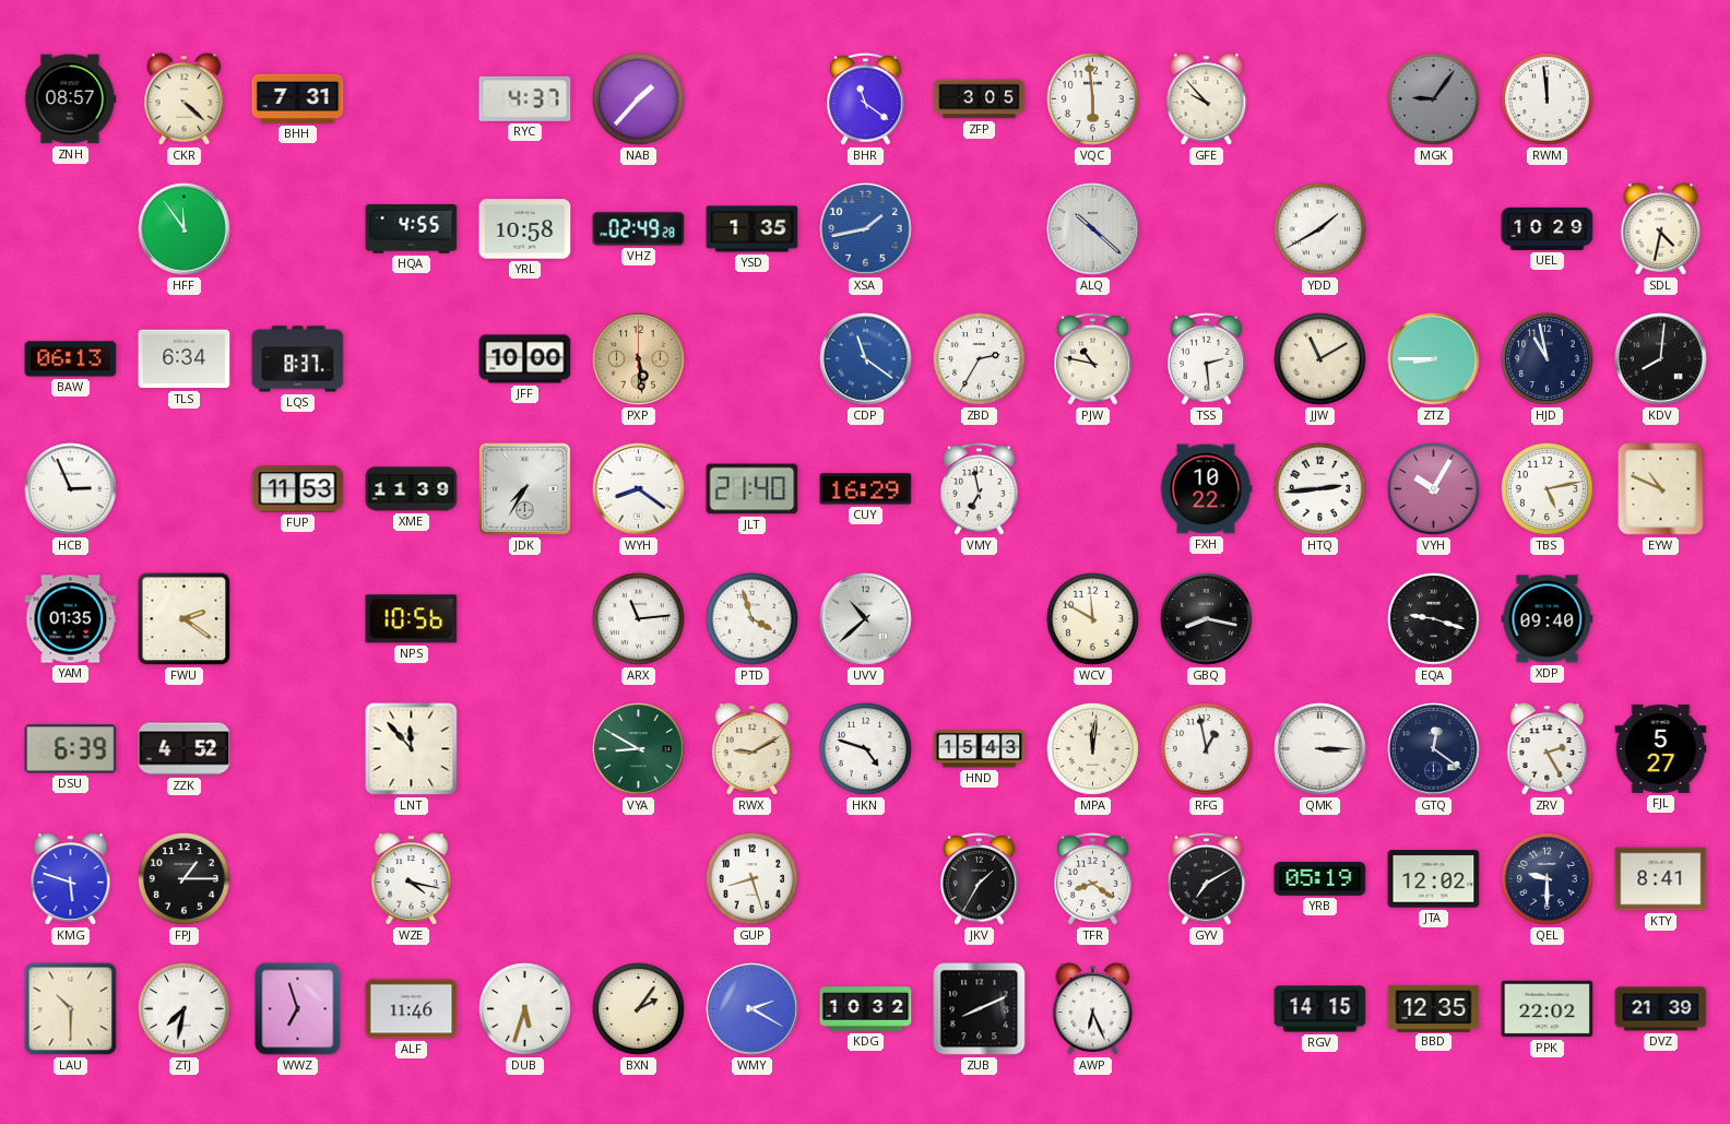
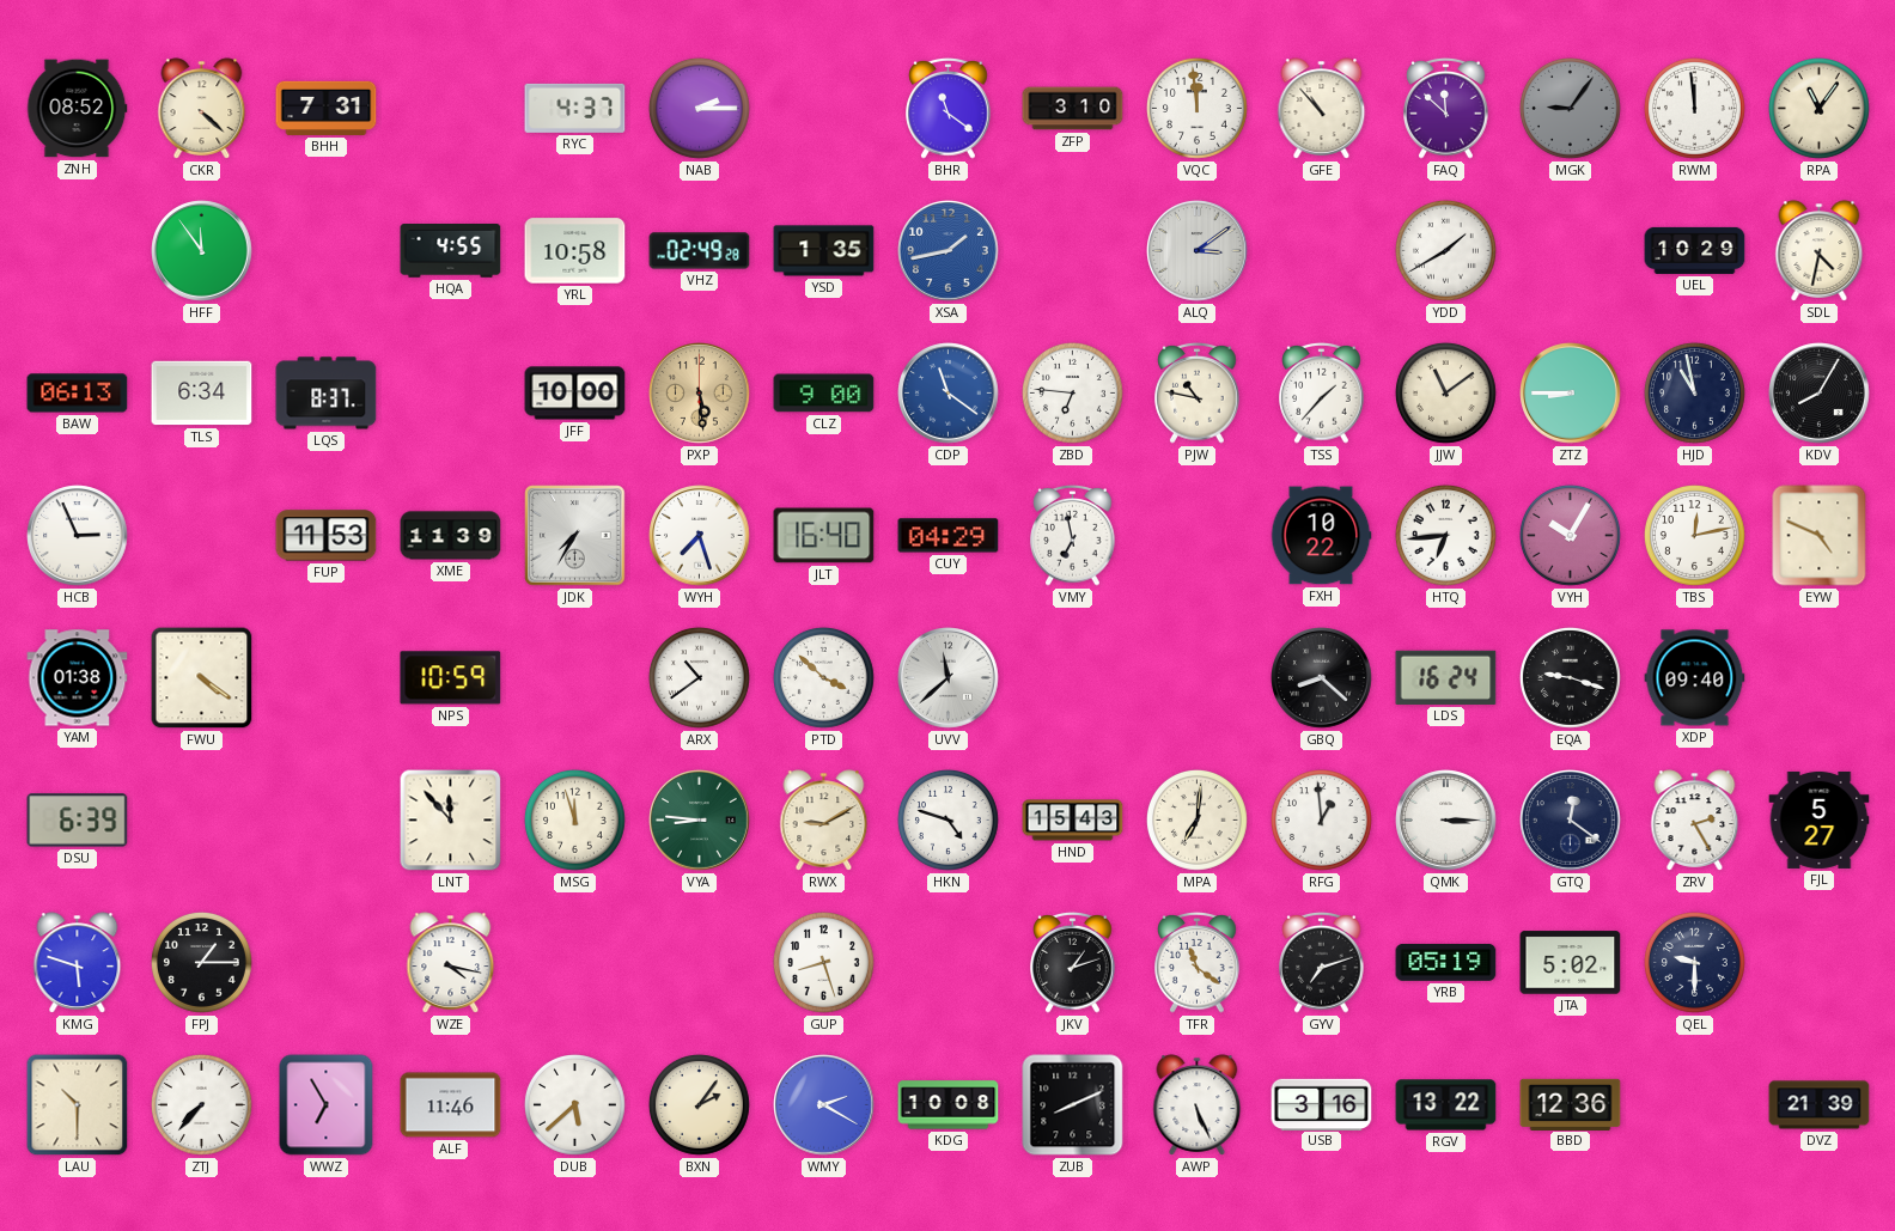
ZNH: 08:57 -> 08:52
NAB: 1:37 -> 2:15
ZFP: 3:05 -> 3:10
VQC: 5:59 -> 11:59
GFE: 9:53 -> 10:53
FAQ: none -> 11:52
RPA: none -> 11:06
ALQ: 10:22 -> 3:09
CLZ: none -> 9:00
ZBD: 2:35 -> 6:46
TSS: 2:29 -> 1:37
JJW: 11:10 -> 11:09
KDV: 8:01 -> 8:05
WYH: 8:21 -> 7:27
JLT: 21:40 -> 16:40
CUY: 16:29 -> 04:29
HTQ: 2:44 -> 6:44
TBS: 5:13 -> 12:13
EYW: 10:49 -> 4:49
YAM: 01:35 -> 01:38
FWU: 2:21 -> 4:21
NPS: 10:56 -> 10:59
ARX: 11:14 -> 10:39
PTD: 3:57 -> 3:52
UVV: 10:38 -> 11:38
WCV: 11:50 -> none
GBQ: 8:17 -> 8:22
LDS: none -> 16:24
ZZK: 4:52 -> none
MSG: none -> 11:57
VYA: 8:50 -> 8:46
MPA: 12:01 -> 7:01
RFG: 12:58 -> 12:59
JKV: 1:35 -> 1:12
TFR: 8:21 -> 11:21
GYV: 7:10 -> 7:12
JTA: 12:02 -> 5:02
KTY: 8:41 -> none
ZTJ: 7:32 -> 7:37
WWZ: 6:57 -> 6:55
DUB: 5:33 -> 5:38
KDG: 10:32 -> 10:08
AWP: 6:26 -> 5:26
USB: none -> 3:16
RGV: 14:15 -> 13:22
BBD: 12:35 -> 12:36
PPK: 22:02 -> none
